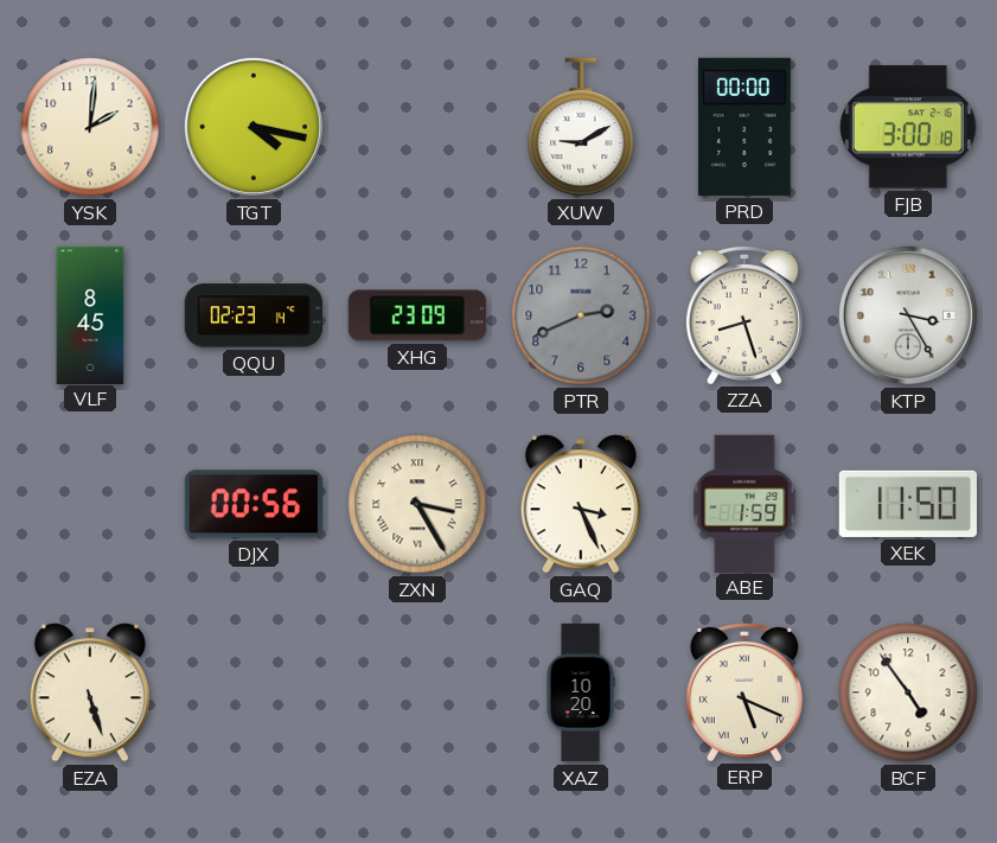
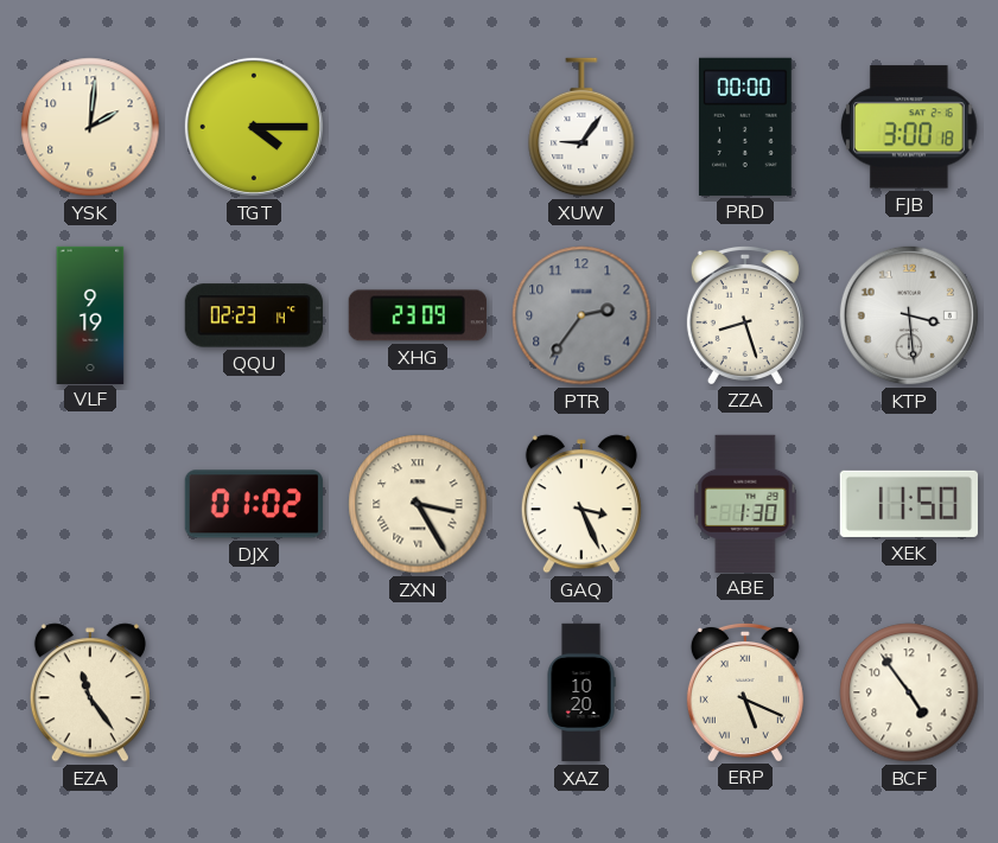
TGT: 4:17 -> 4:15
XUW: 9:10 -> 9:06
VLF: 8:45 -> 9:19
PTR: 2:41 -> 2:36
KTP: 3:25 -> 3:29
DJX: 00:56 -> 01:02
ABE: 1:59 -> 1:30
EZA: 5:27 -> 11:24
